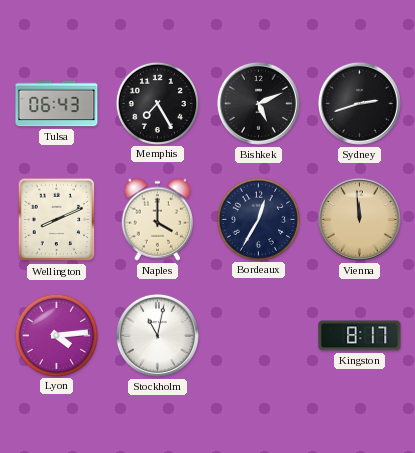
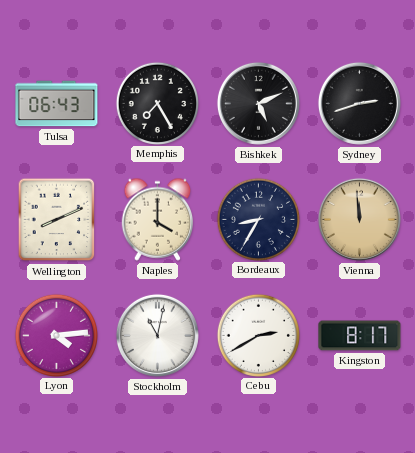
Bordeaux: 12:35 -> 8:35
Cebu: none -> 2:40
